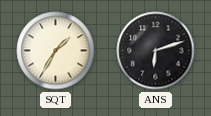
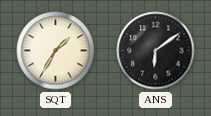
ANS: 6:12 -> 6:09
